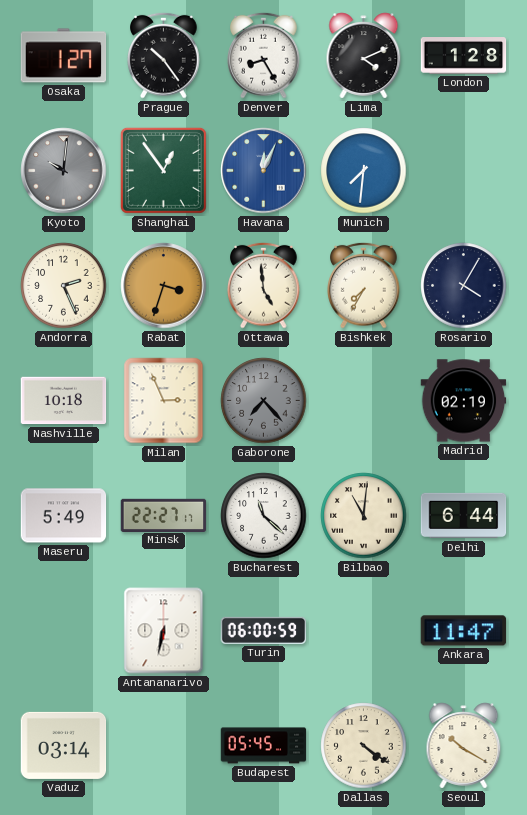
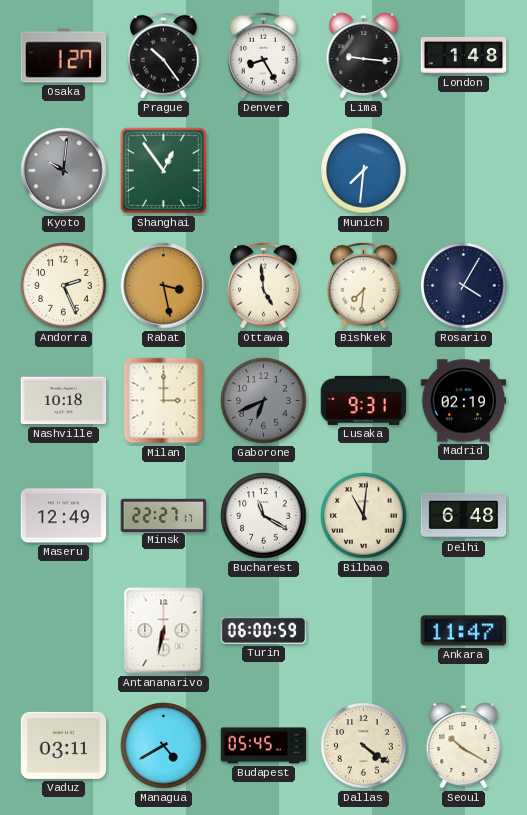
Lima: 4:11 -> 9:16
London: 1:28 -> 1:48
Havana: 12:04 -> none
Rabat: 3:33 -> 3:28
Bishkek: 7:35 -> 7:31
Milan: 2:56 -> 3:00
Gaborone: 7:23 -> 6:41
Lusaka: none -> 9:31
Maseru: 5:49 -> 12:49
Bucharest: 11:22 -> 11:20
Delhi: 6:44 -> 6:48
Vaduz: 03:14 -> 03:11
Managua: none -> 4:40
